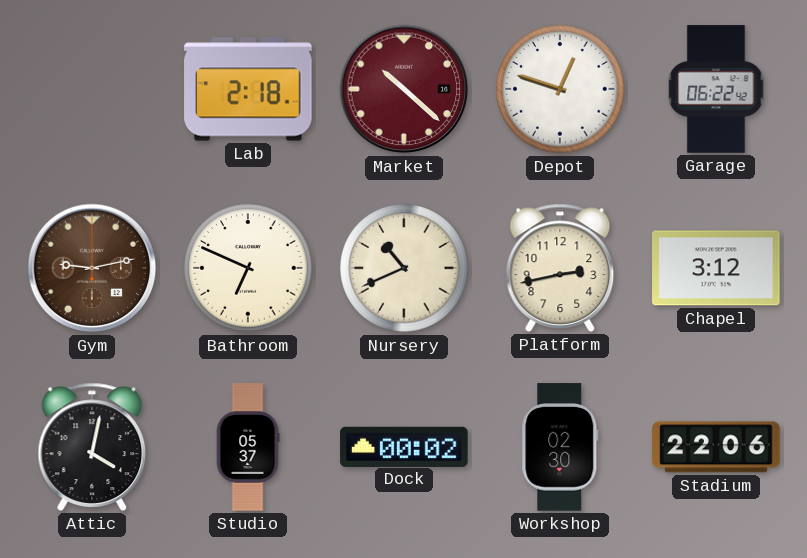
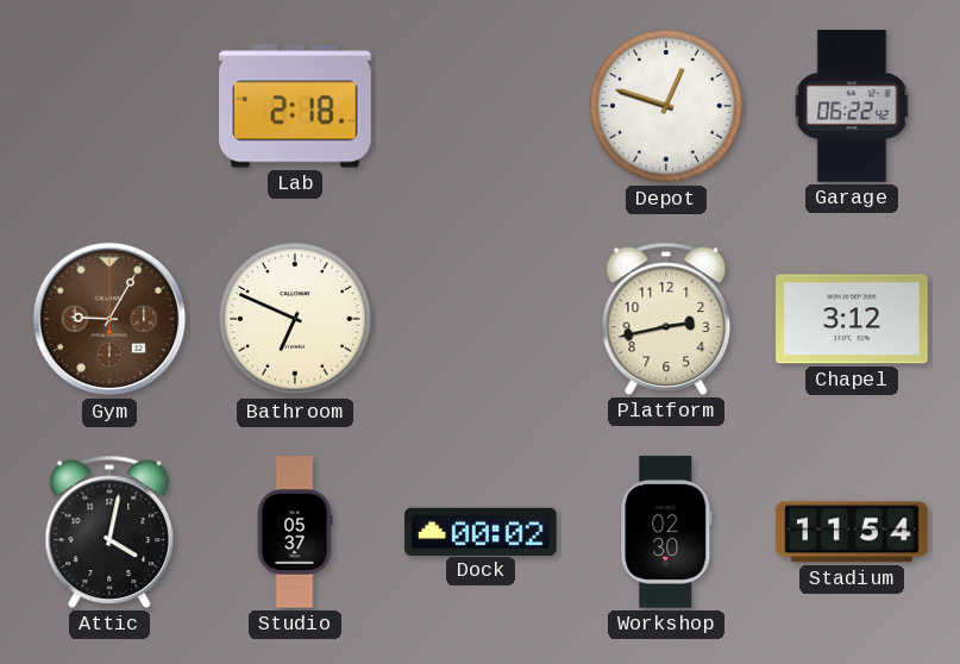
Market: 10:22 -> none
Gym: 9:13 -> 9:05
Nursery: 10:41 -> none
Stadium: 22:06 -> 11:54
